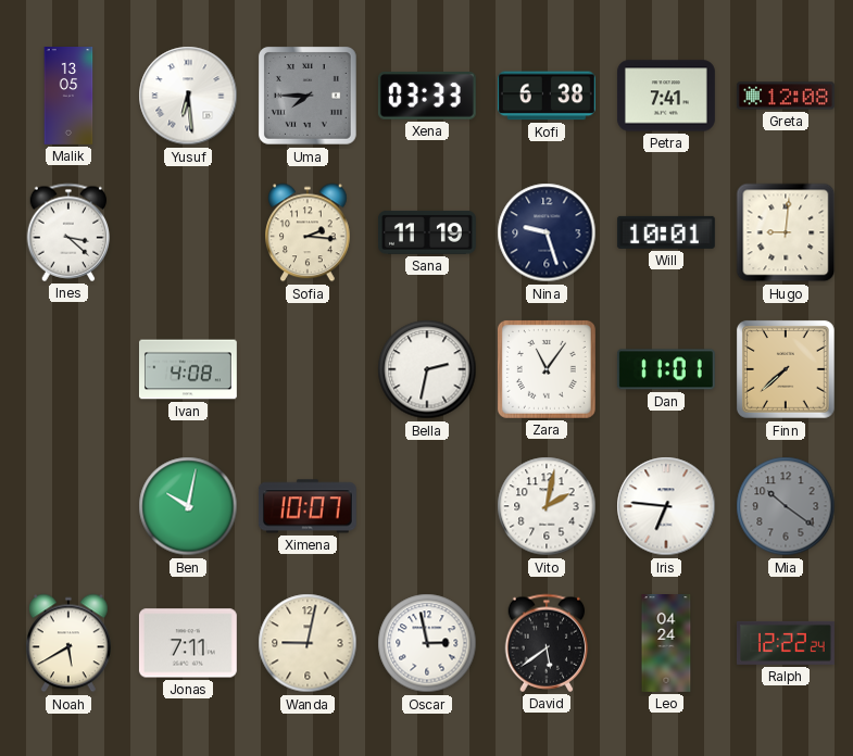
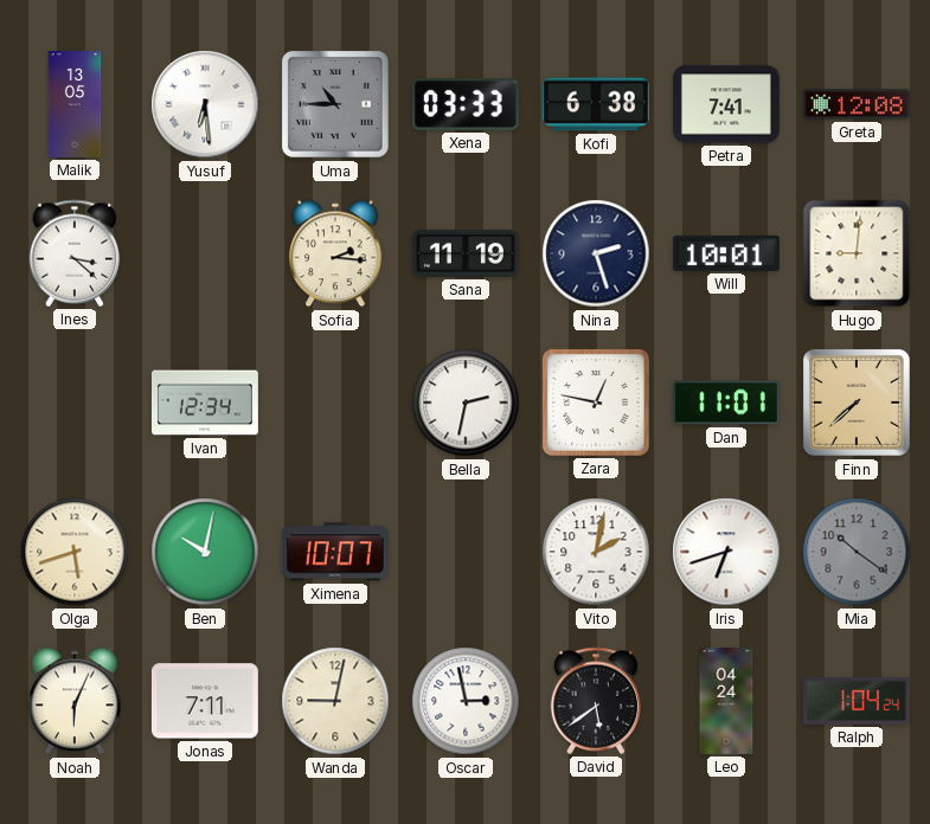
Uma: 7:45 -> 10:45
Nina: 9:27 -> 2:27
Ivan: 4:08 -> 12:34
Zara: 11:06 -> 12:47
Olga: none -> 5:42
Iris: 6:46 -> 6:42
Noah: 5:40 -> 6:04
Ralph: 12:22 -> 1:04
